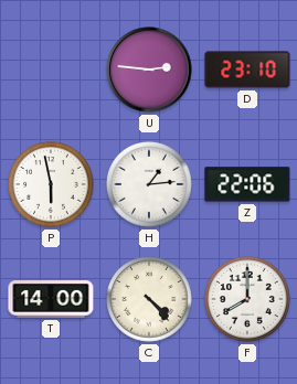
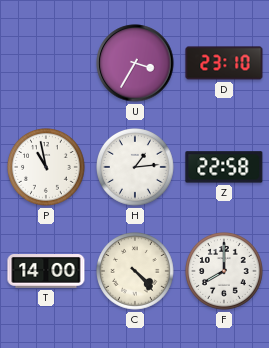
U: 2:46 -> 3:35
P: 5:58 -> 10:58
Z: 22:06 -> 22:58
